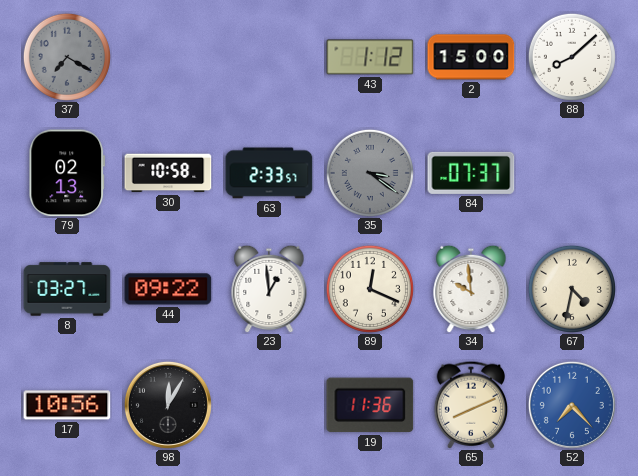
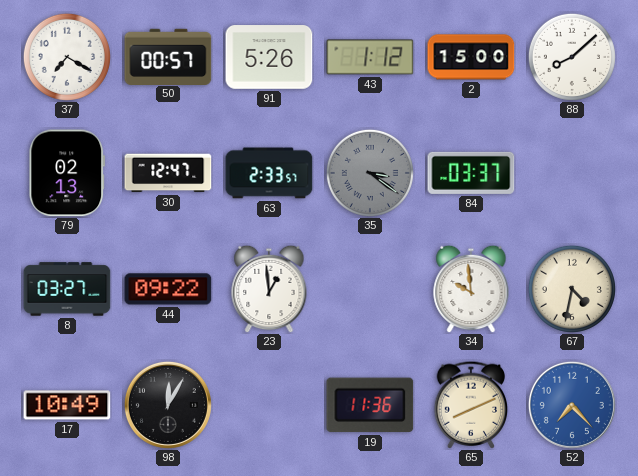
37 dial: grey -> white
50: none -> 00:57
91: none -> 5:26
30: 10:58 -> 12:47
84: 07:37 -> 03:37
89: 12:19 -> none
17: 10:56 -> 10:49
